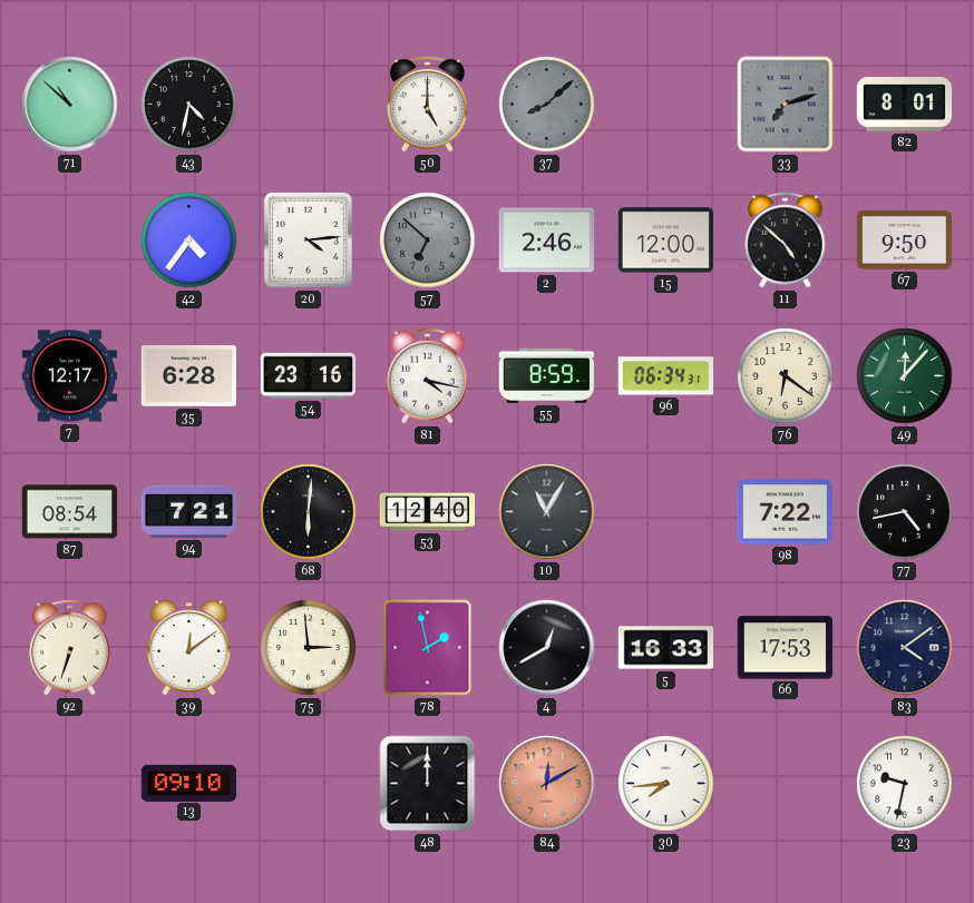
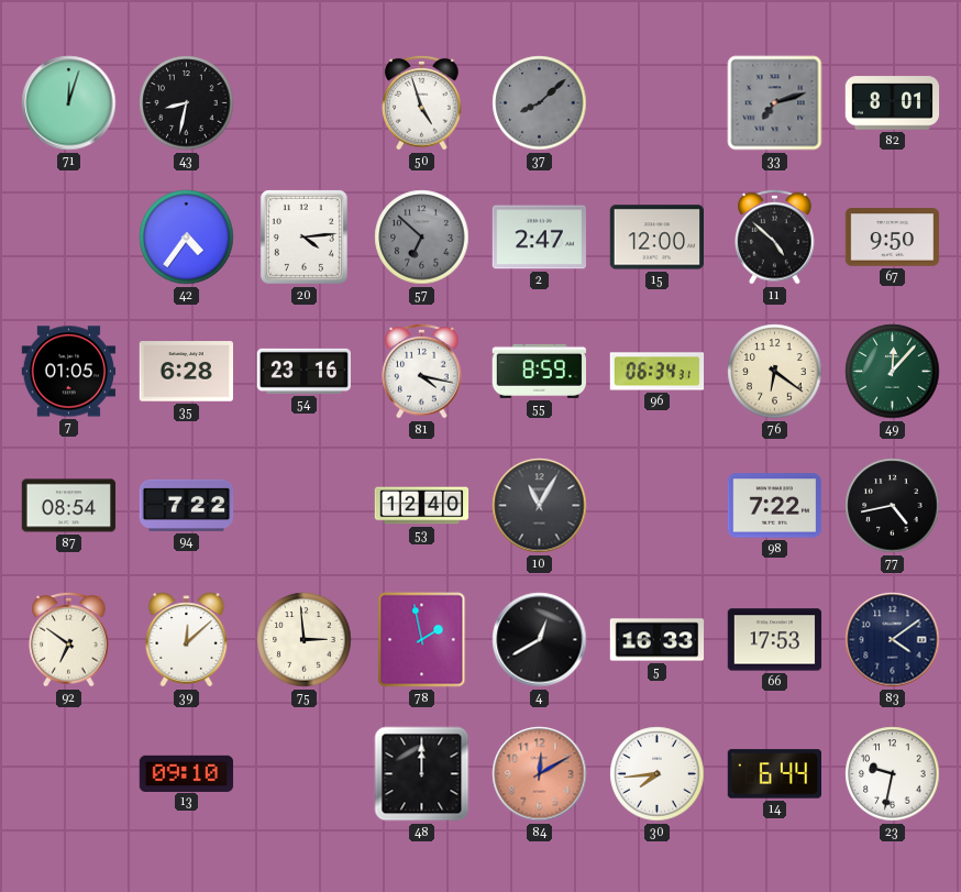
71: 10:52 -> 12:03
43: 4:32 -> 8:32
50: 5:00 -> 4:57
2: 2:46 -> 2:47
7: 12:17 -> 01:05
94: 7:21 -> 7:22
68: 6:01 -> none
92: 6:33 -> 6:51
39: 12:09 -> 12:08
14: none -> 6:44
